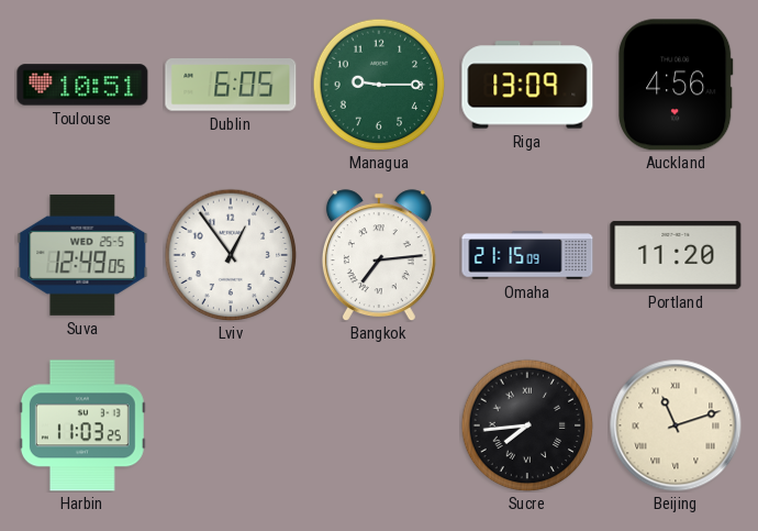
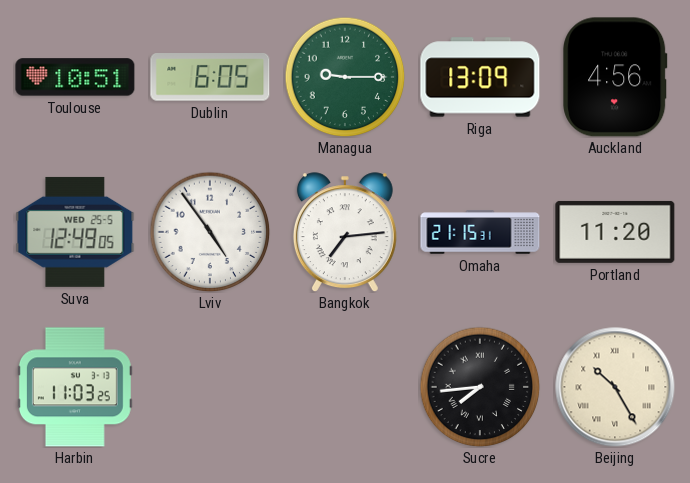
Lviv: 12:54 -> 4:54
Omaha: 21:15:09 -> 21:15:31
Beijing: 11:12 -> 10:25
